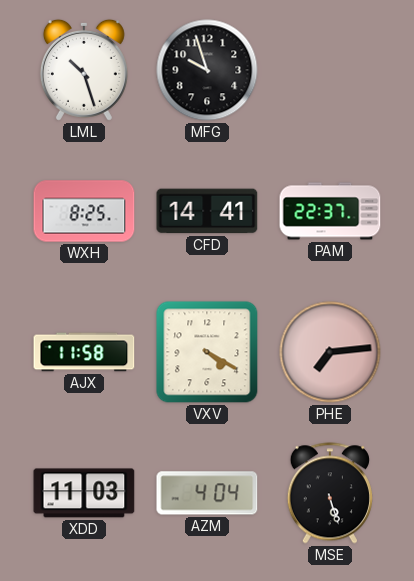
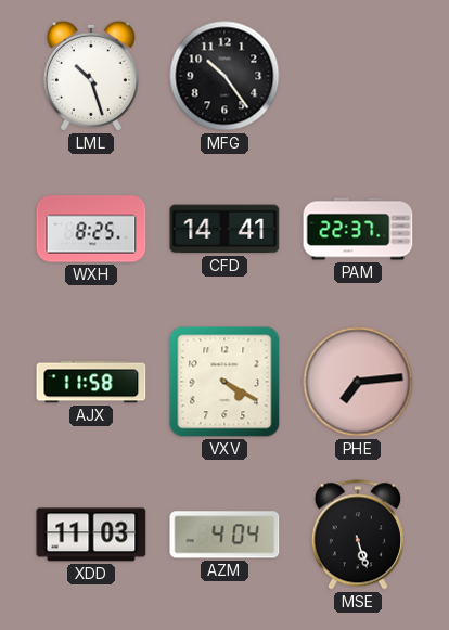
MFG: 9:57 -> 10:24
